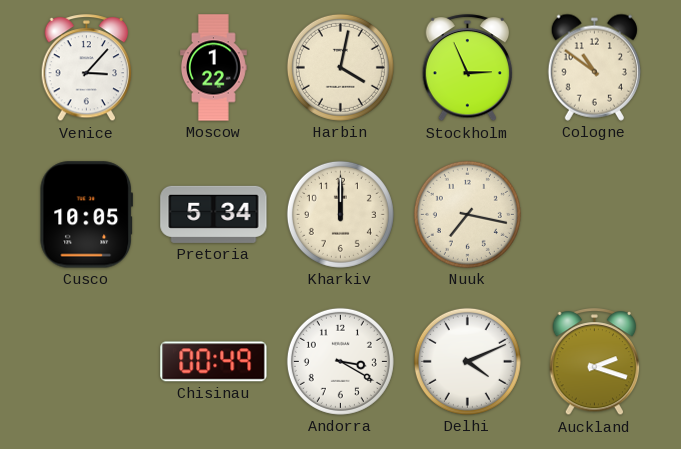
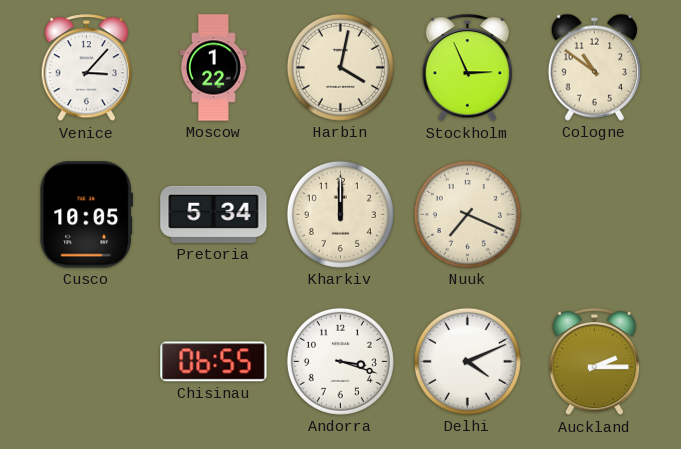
Nuuk: 7:17 -> 7:19
Chisinau: 00:49 -> 06:55
Andorra: 3:20 -> 3:18
Auckland: 2:18 -> 2:15
